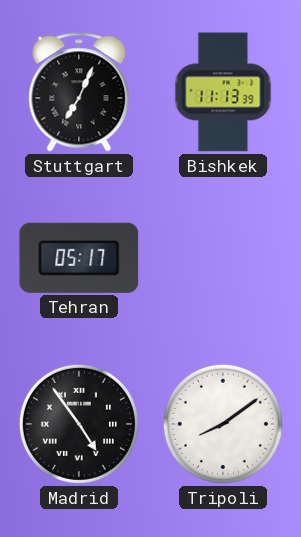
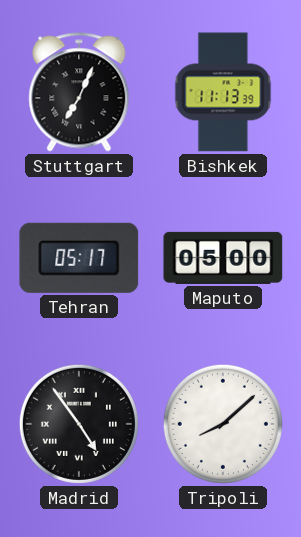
Maputo: none -> 05:00
Tripoli: 8:09 -> 8:08
